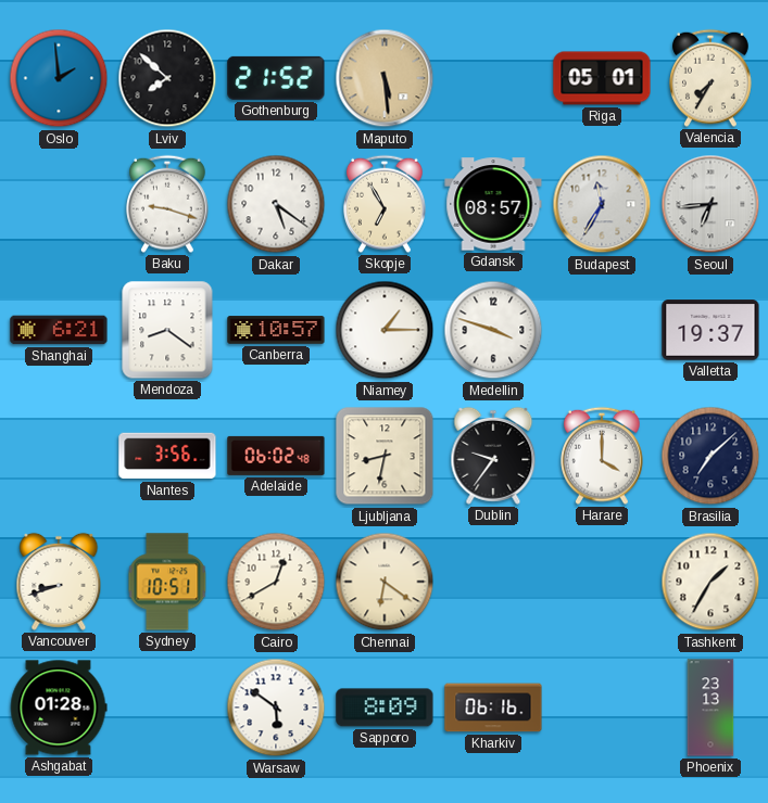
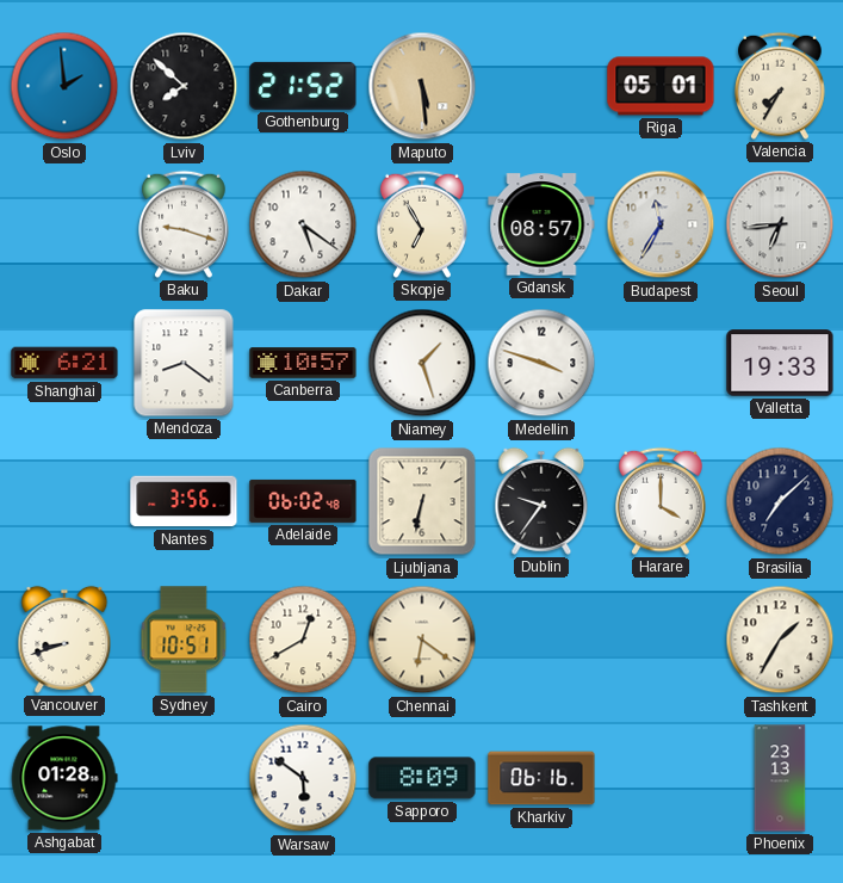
Niamey: 1:15 -> 1:27
Valletta: 19:37 -> 19:33
Ljubljana: 8:32 -> 6:32
